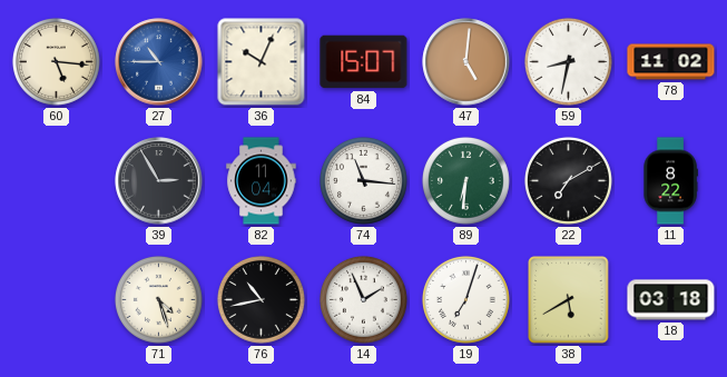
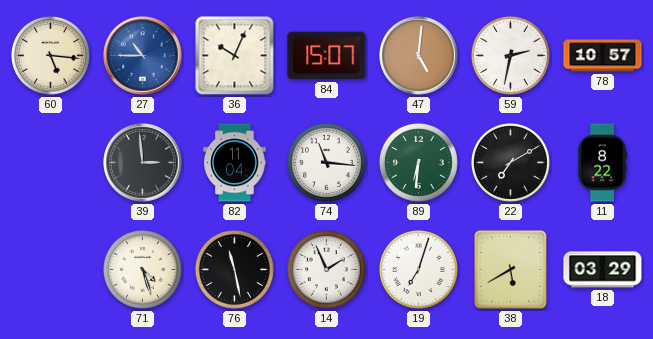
59: 8:32 -> 2:32
78: 11:02 -> 10:57
39: 2:55 -> 2:59
76: 10:43 -> 11:28
18: 03:18 -> 03:29
